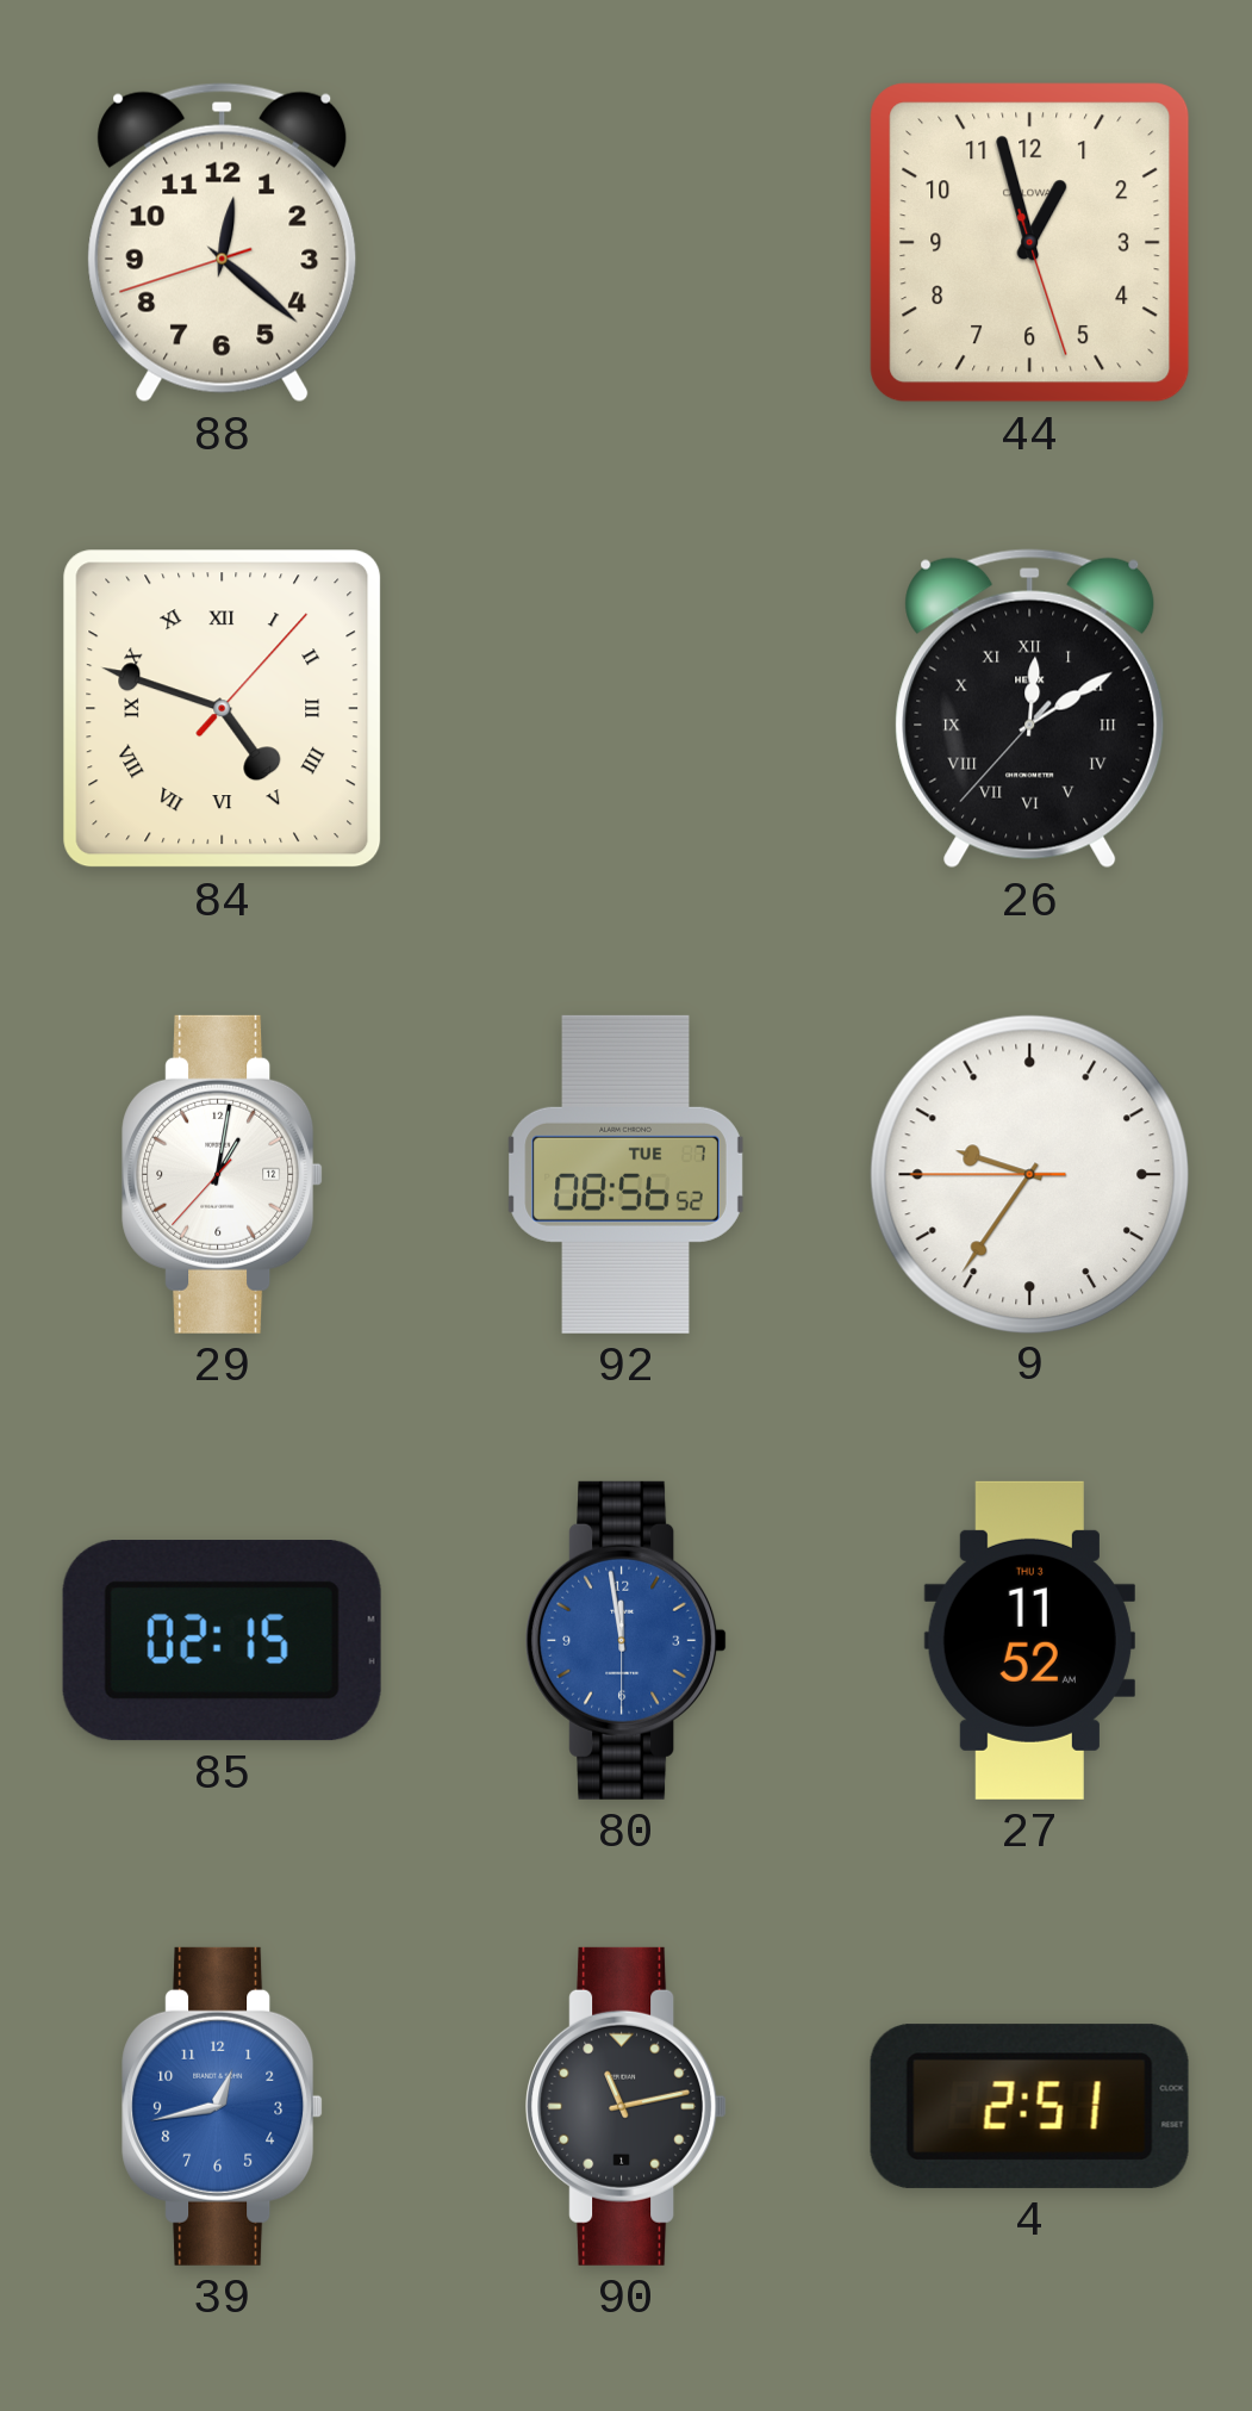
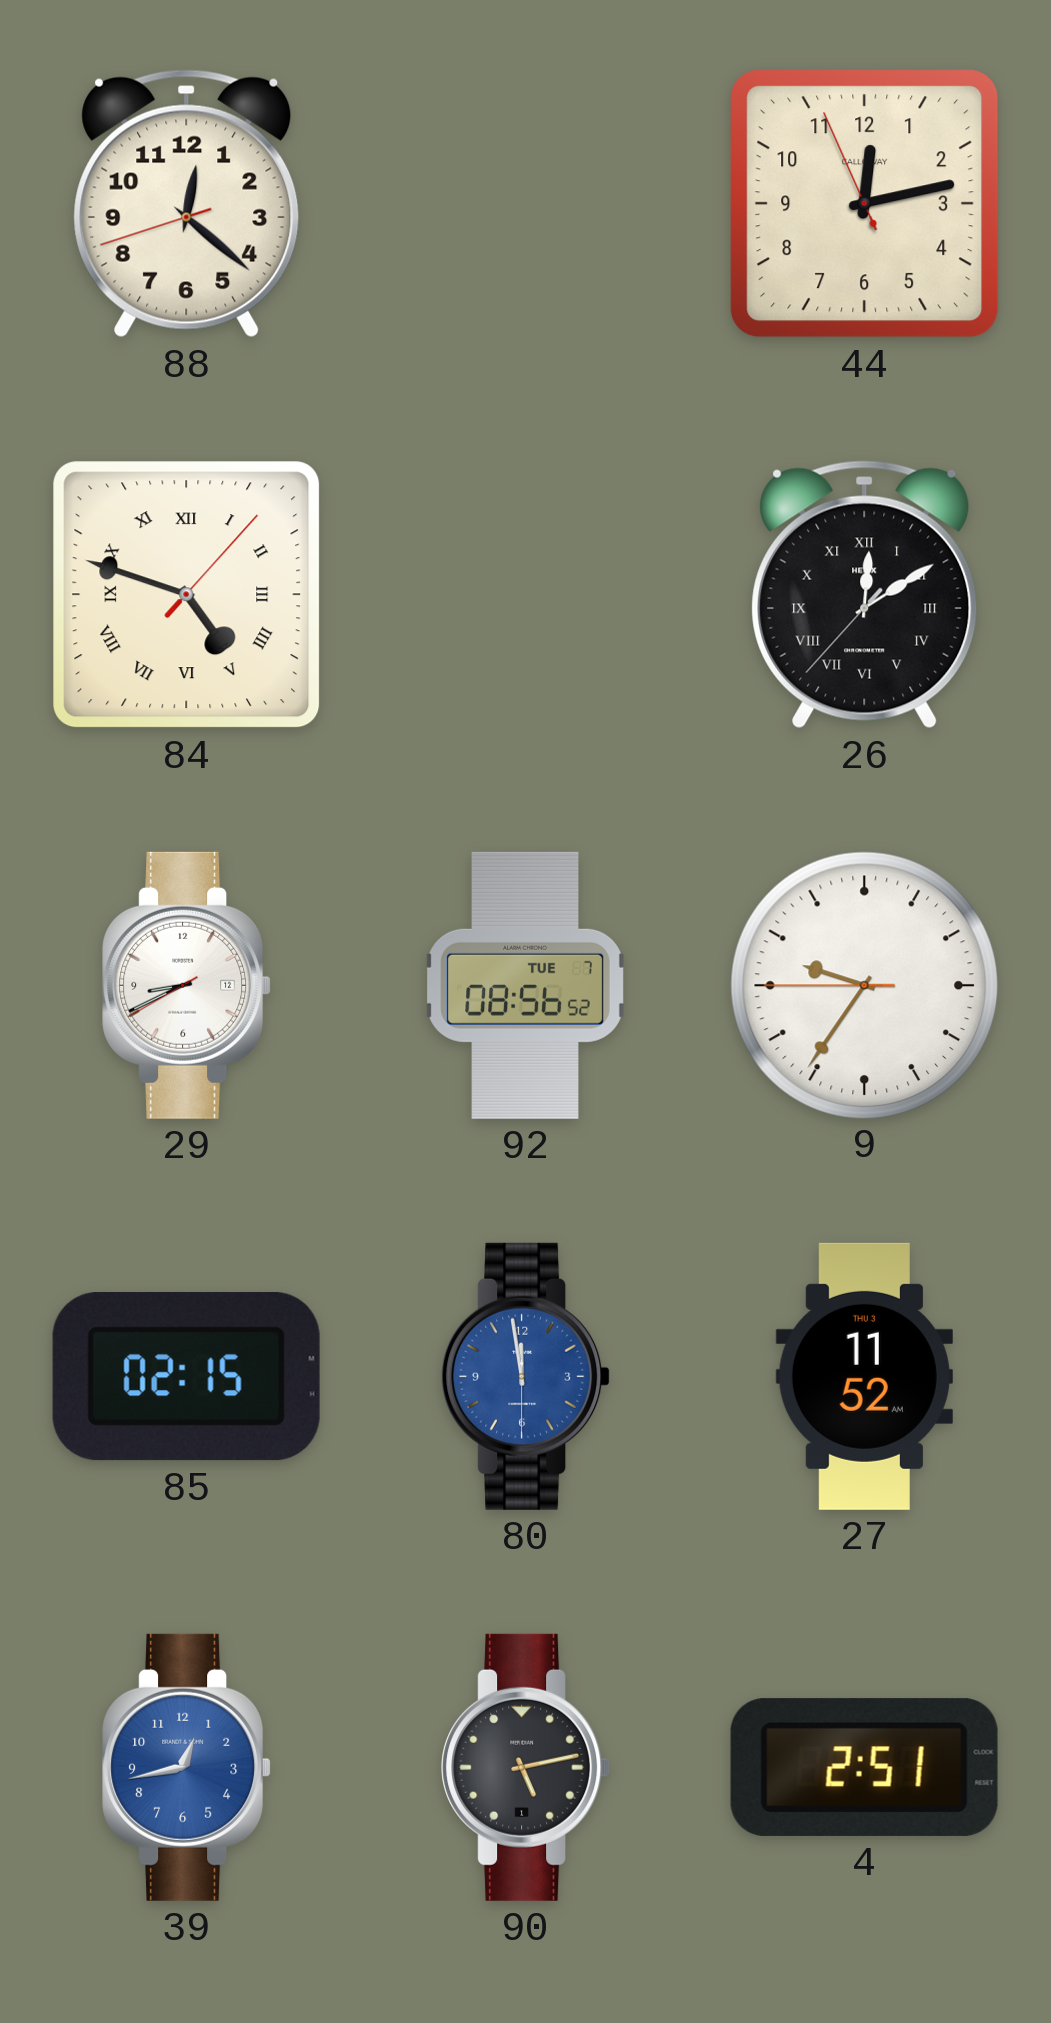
44: 12:57 -> 12:12
29: 1:01 -> 8:40
90: 11:13 -> 5:13
